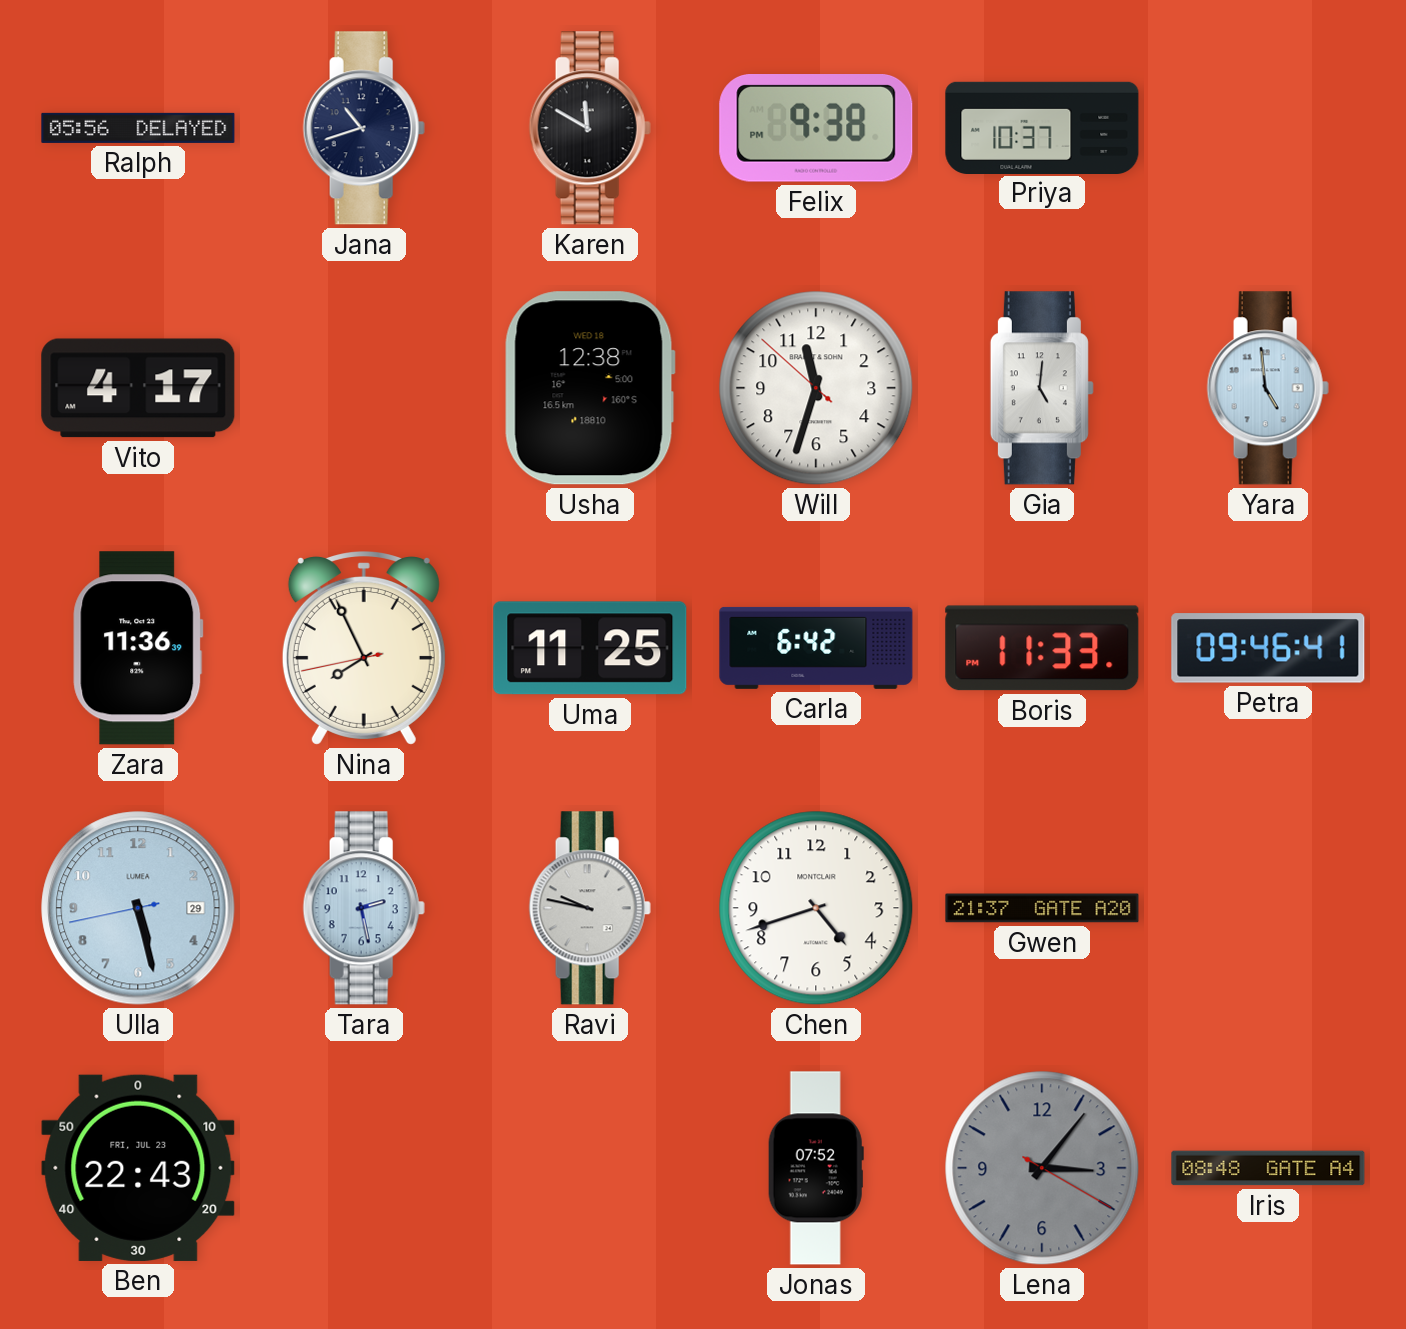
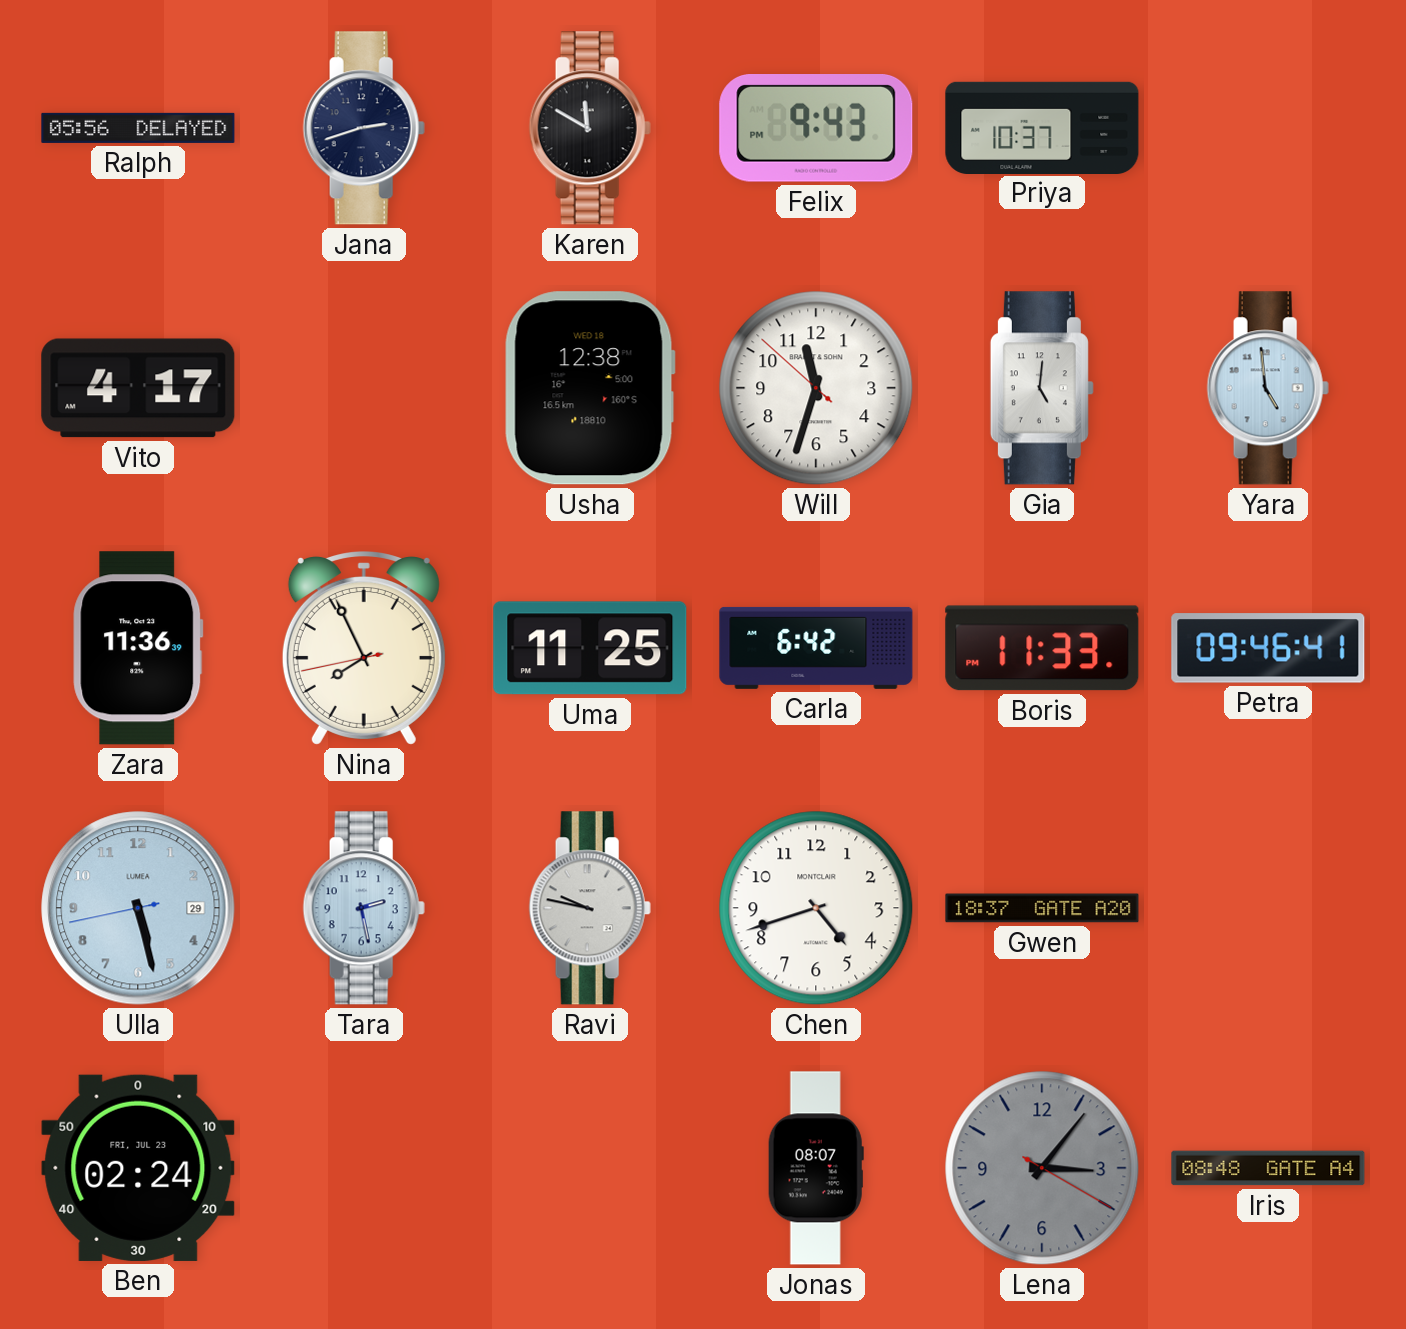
Jana: 10:42 -> 2:42
Felix: 9:38 -> 9:43
Gwen: 21:37 -> 18:37
Ben: 22:43 -> 02:24
Jonas: 07:52 -> 08:07
